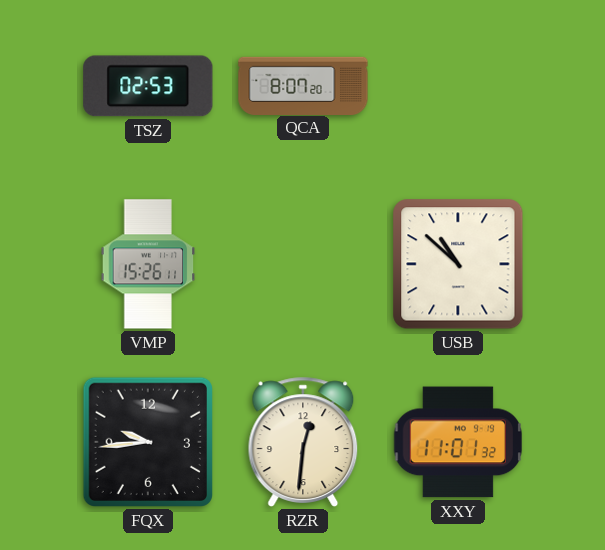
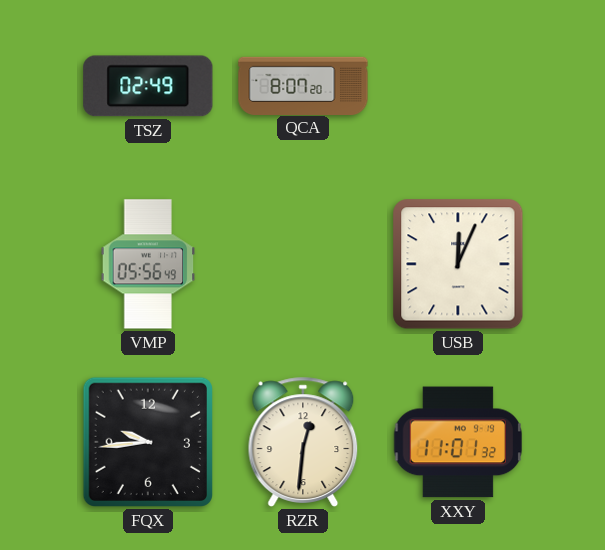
TSZ: 02:53 -> 02:49
VMP: 15:26 -> 05:56
USB: 10:52 -> 12:04
